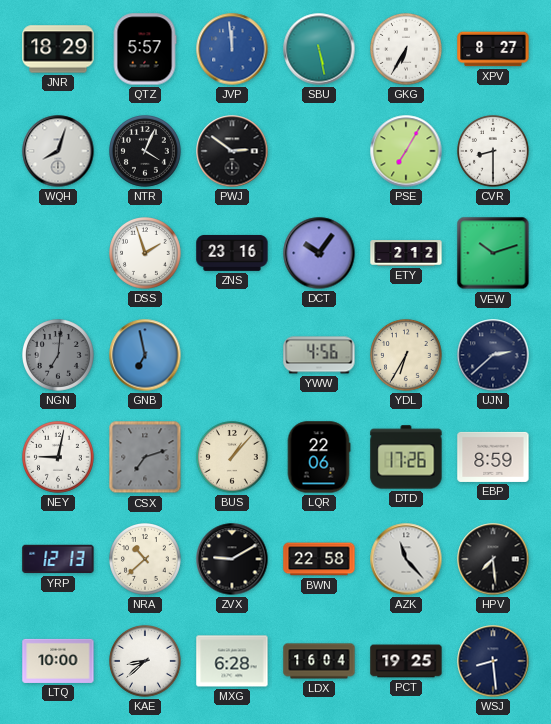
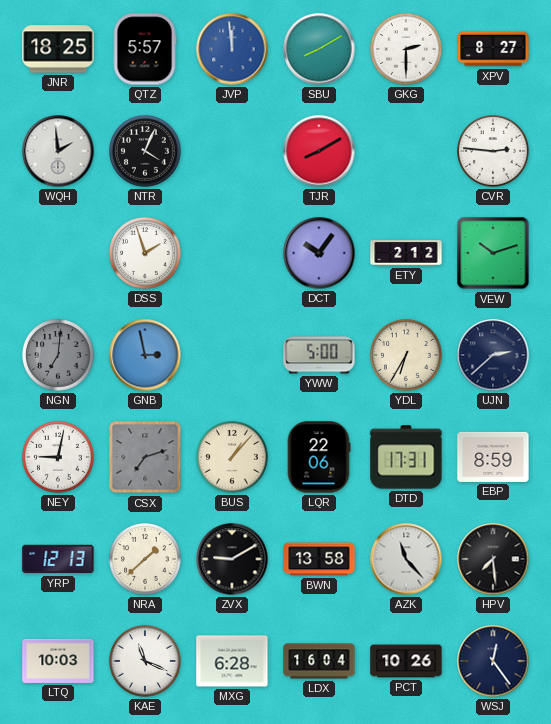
JNR: 18:29 -> 18:25
SBU: 5:28 -> 8:10
GKG: 6:35 -> 2:30
WQH: 8:03 -> 1:59
PWJ: 2:51 -> none
TJR: none -> 8:10
PSE: 7:05 -> none
CVR: 8:30 -> 2:46
ZNS: 23:16 -> none
GNB: 6:58 -> 2:58
YWW: 4:56 -> 5:00
DTD: 17:26 -> 17:31
NRA: 10:38 -> 1:38
BWN: 22:58 -> 13:58
LTQ: 10:00 -> 10:03
KAE: 8:38 -> 11:19
PCT: 19:25 -> 10:26
WSJ: 8:29 -> 12:24
